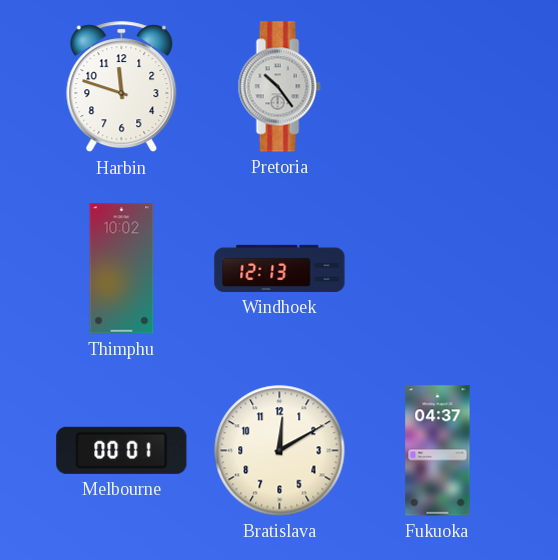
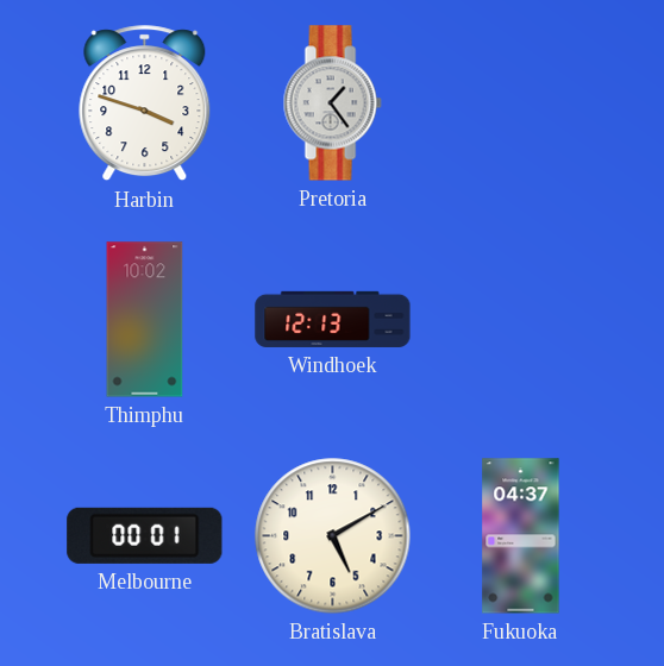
Harbin: 11:48 -> 3:48
Pretoria: 10:24 -> 1:24
Bratislava: 12:10 -> 5:10
